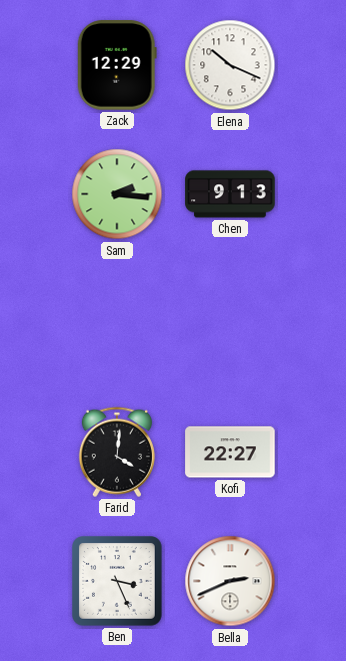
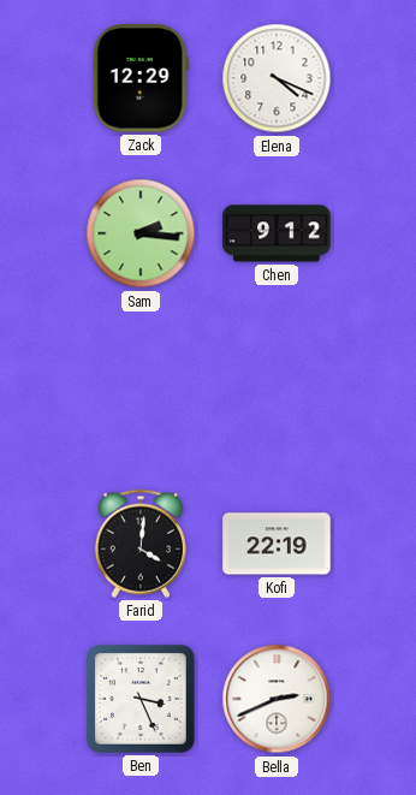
Elena: 10:19 -> 4:19
Chen: 9:13 -> 9:12
Kofi: 22:27 -> 22:19
